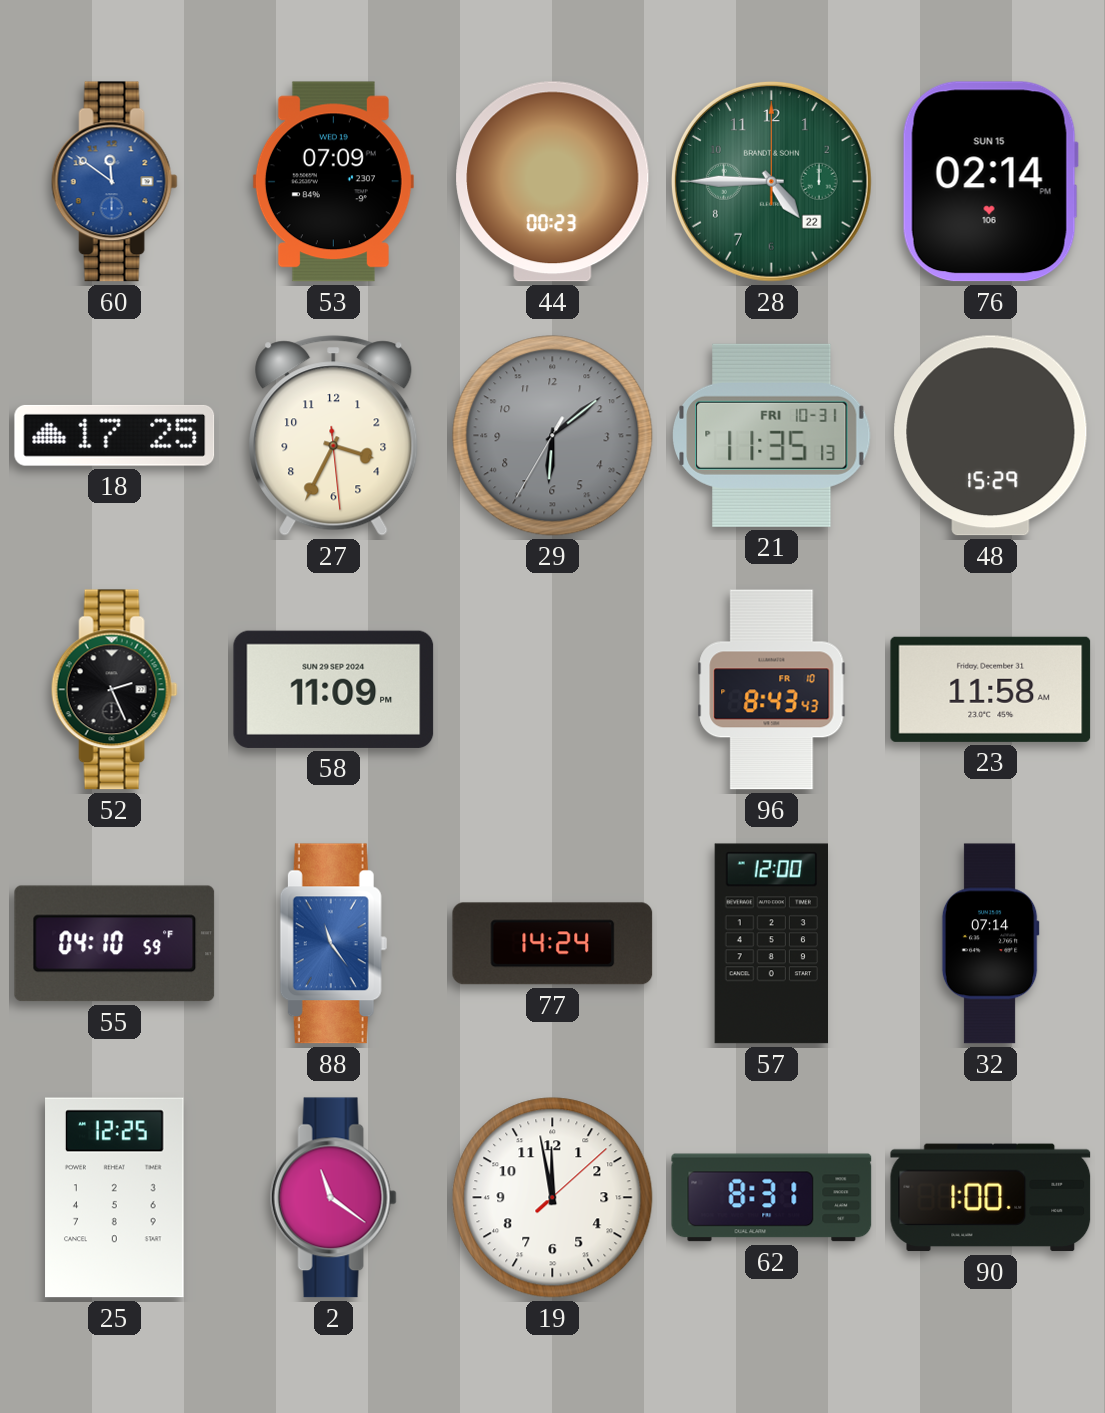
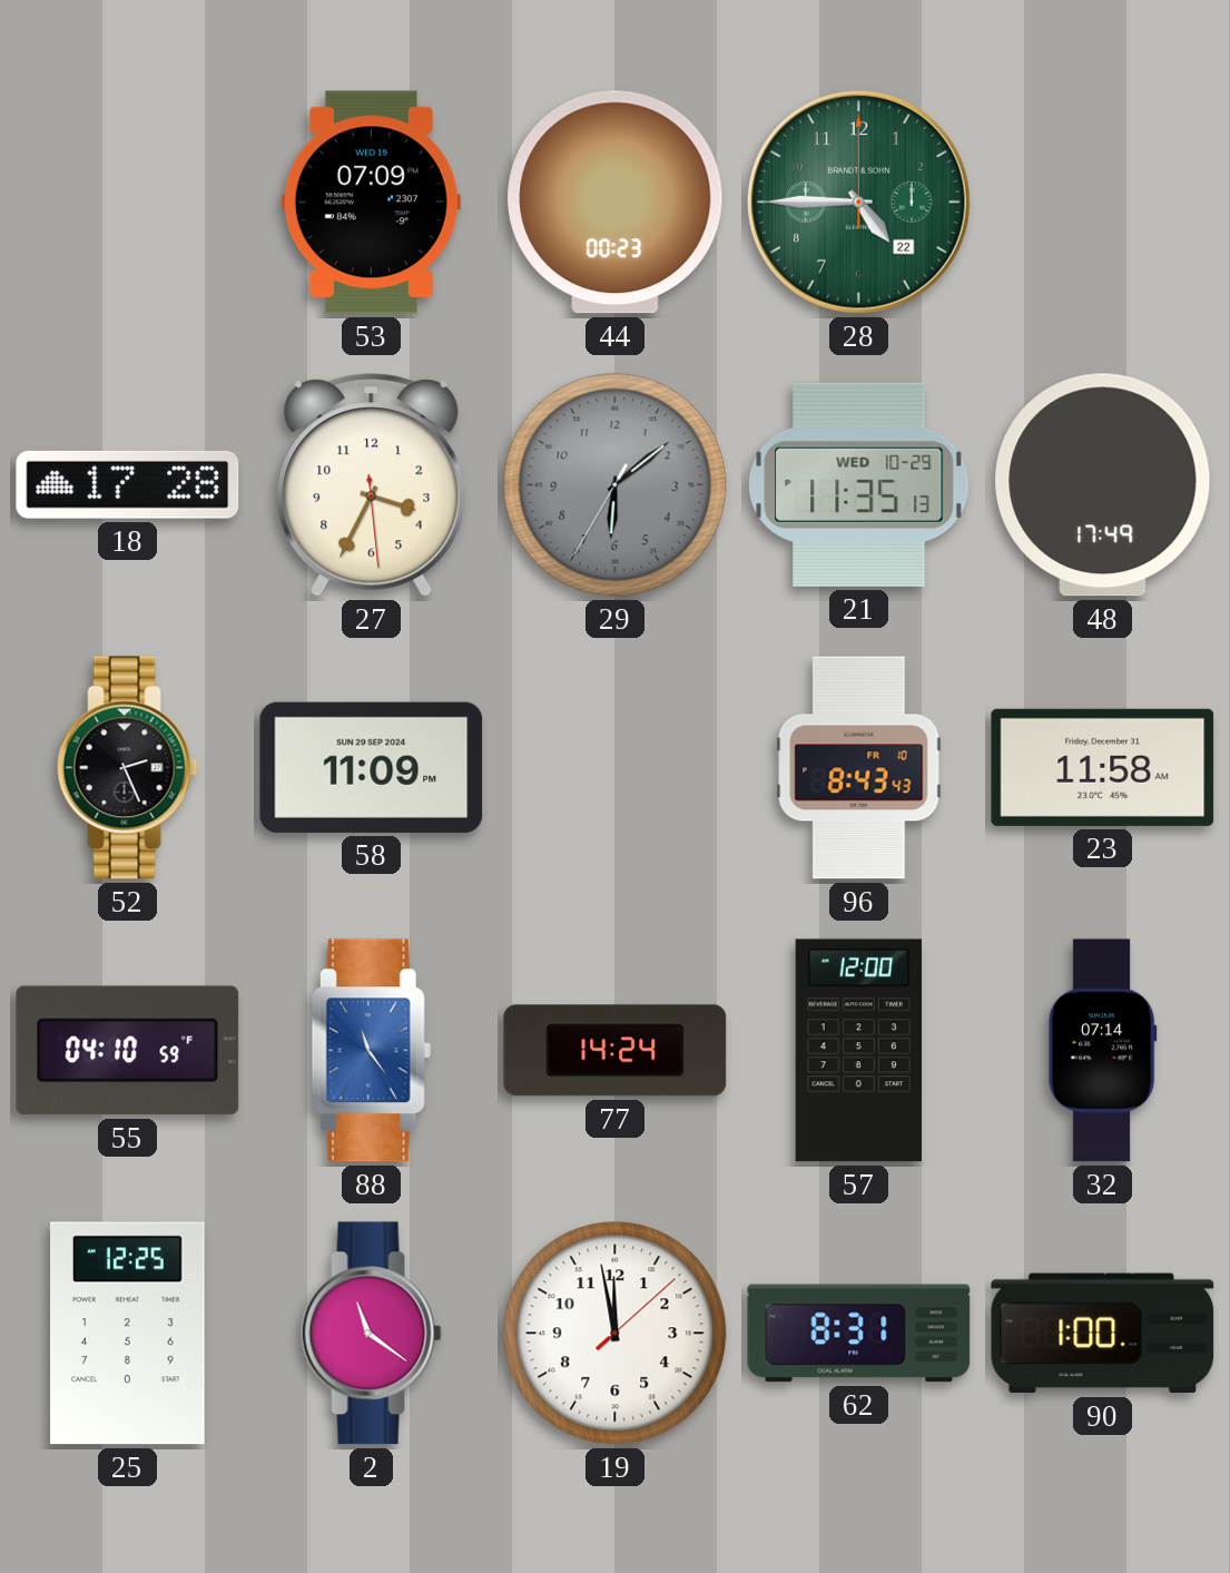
60: 11:51 -> none
76: 02:14 -> none
18: 17:25 -> 17:28
21 date: FRI 10-31 -> WED 10-29
48: 15:29 -> 17:49
